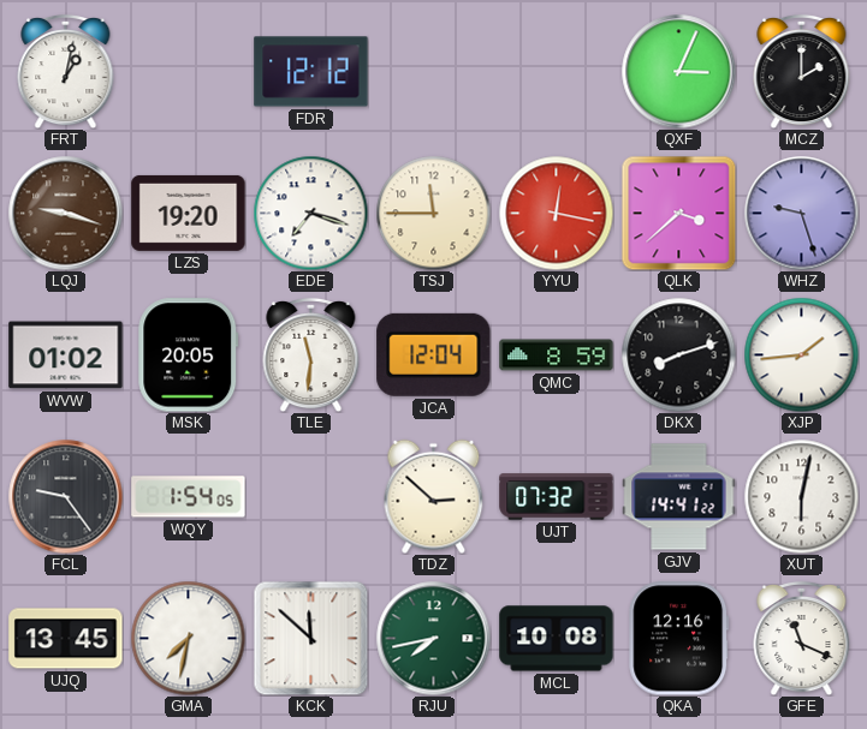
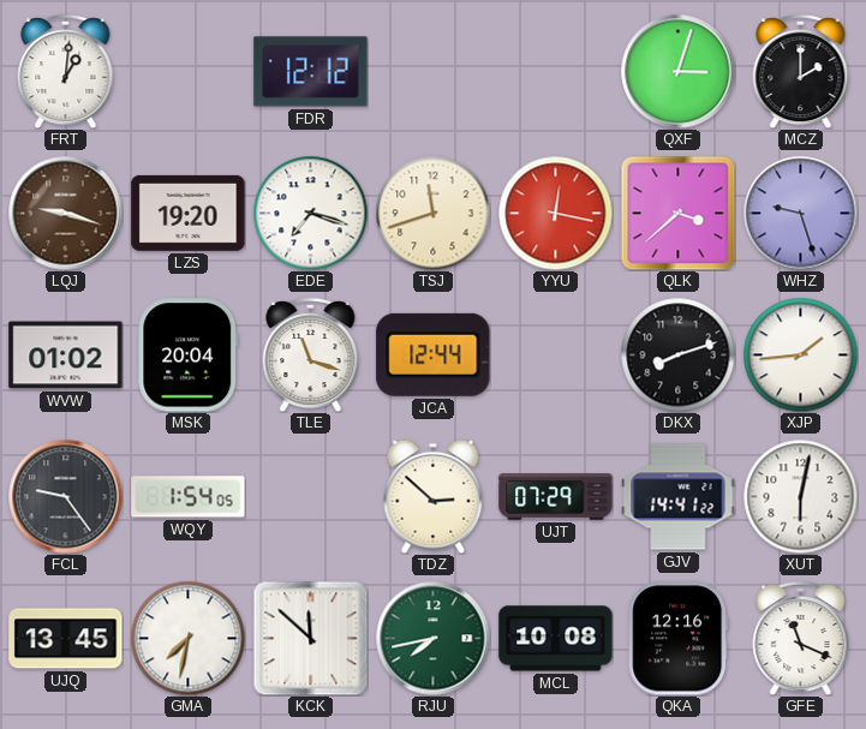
FRT: 1:02 -> 1:01
QXF: 3:04 -> 3:03
TSJ: 11:45 -> 11:42
MSK: 20:05 -> 20:04
TLE: 11:31 -> 11:18
JCA: 12:04 -> 12:44
QMC: 8:59 -> none
UJT: 07:32 -> 07:29
